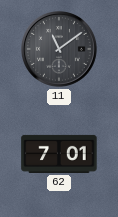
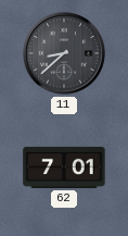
11: 11:09 -> 8:38
